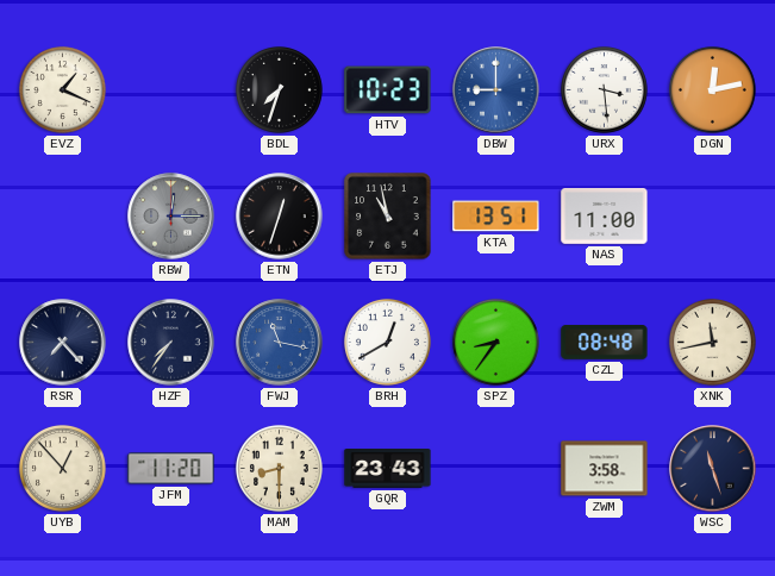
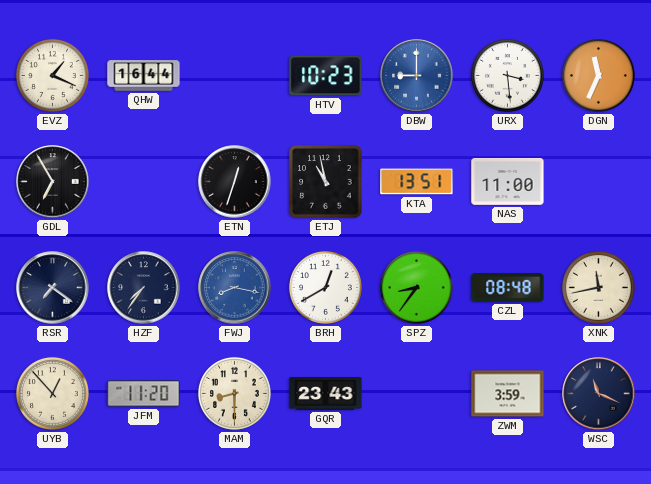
QHW: none -> 16:44
BDL: 7:33 -> none
DGN: 12:13 -> 11:34
GDL: none -> 6:55
RBW: 12:15 -> none
RSR: 7:23 -> 7:21
FWJ: 11:17 -> 8:17
ZWM: 3:58 -> 3:59
WSC: 11:27 -> 11:19
